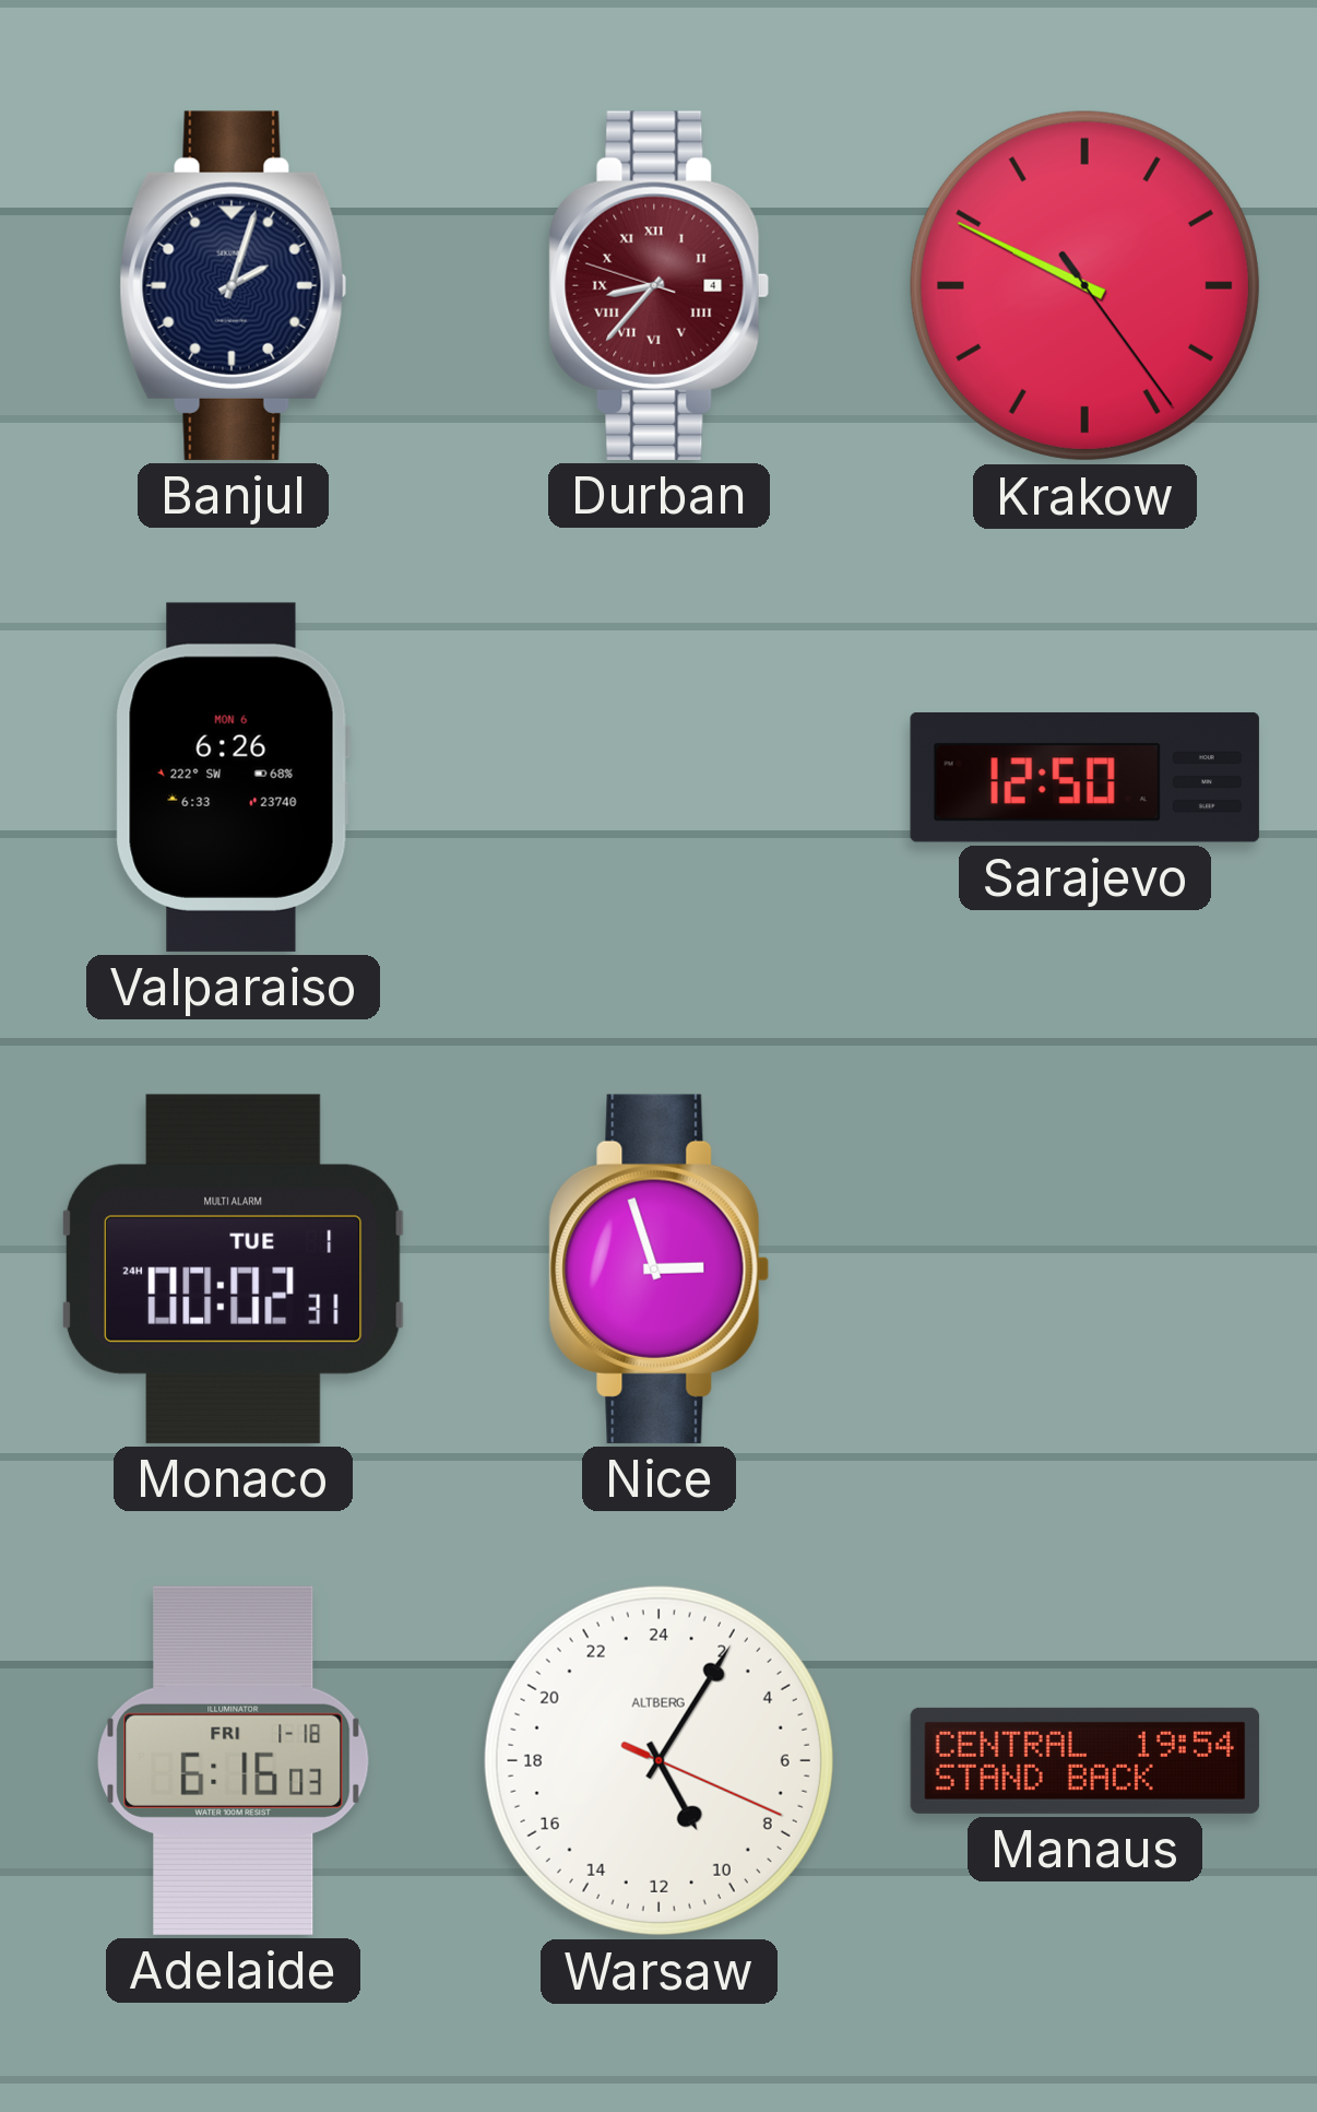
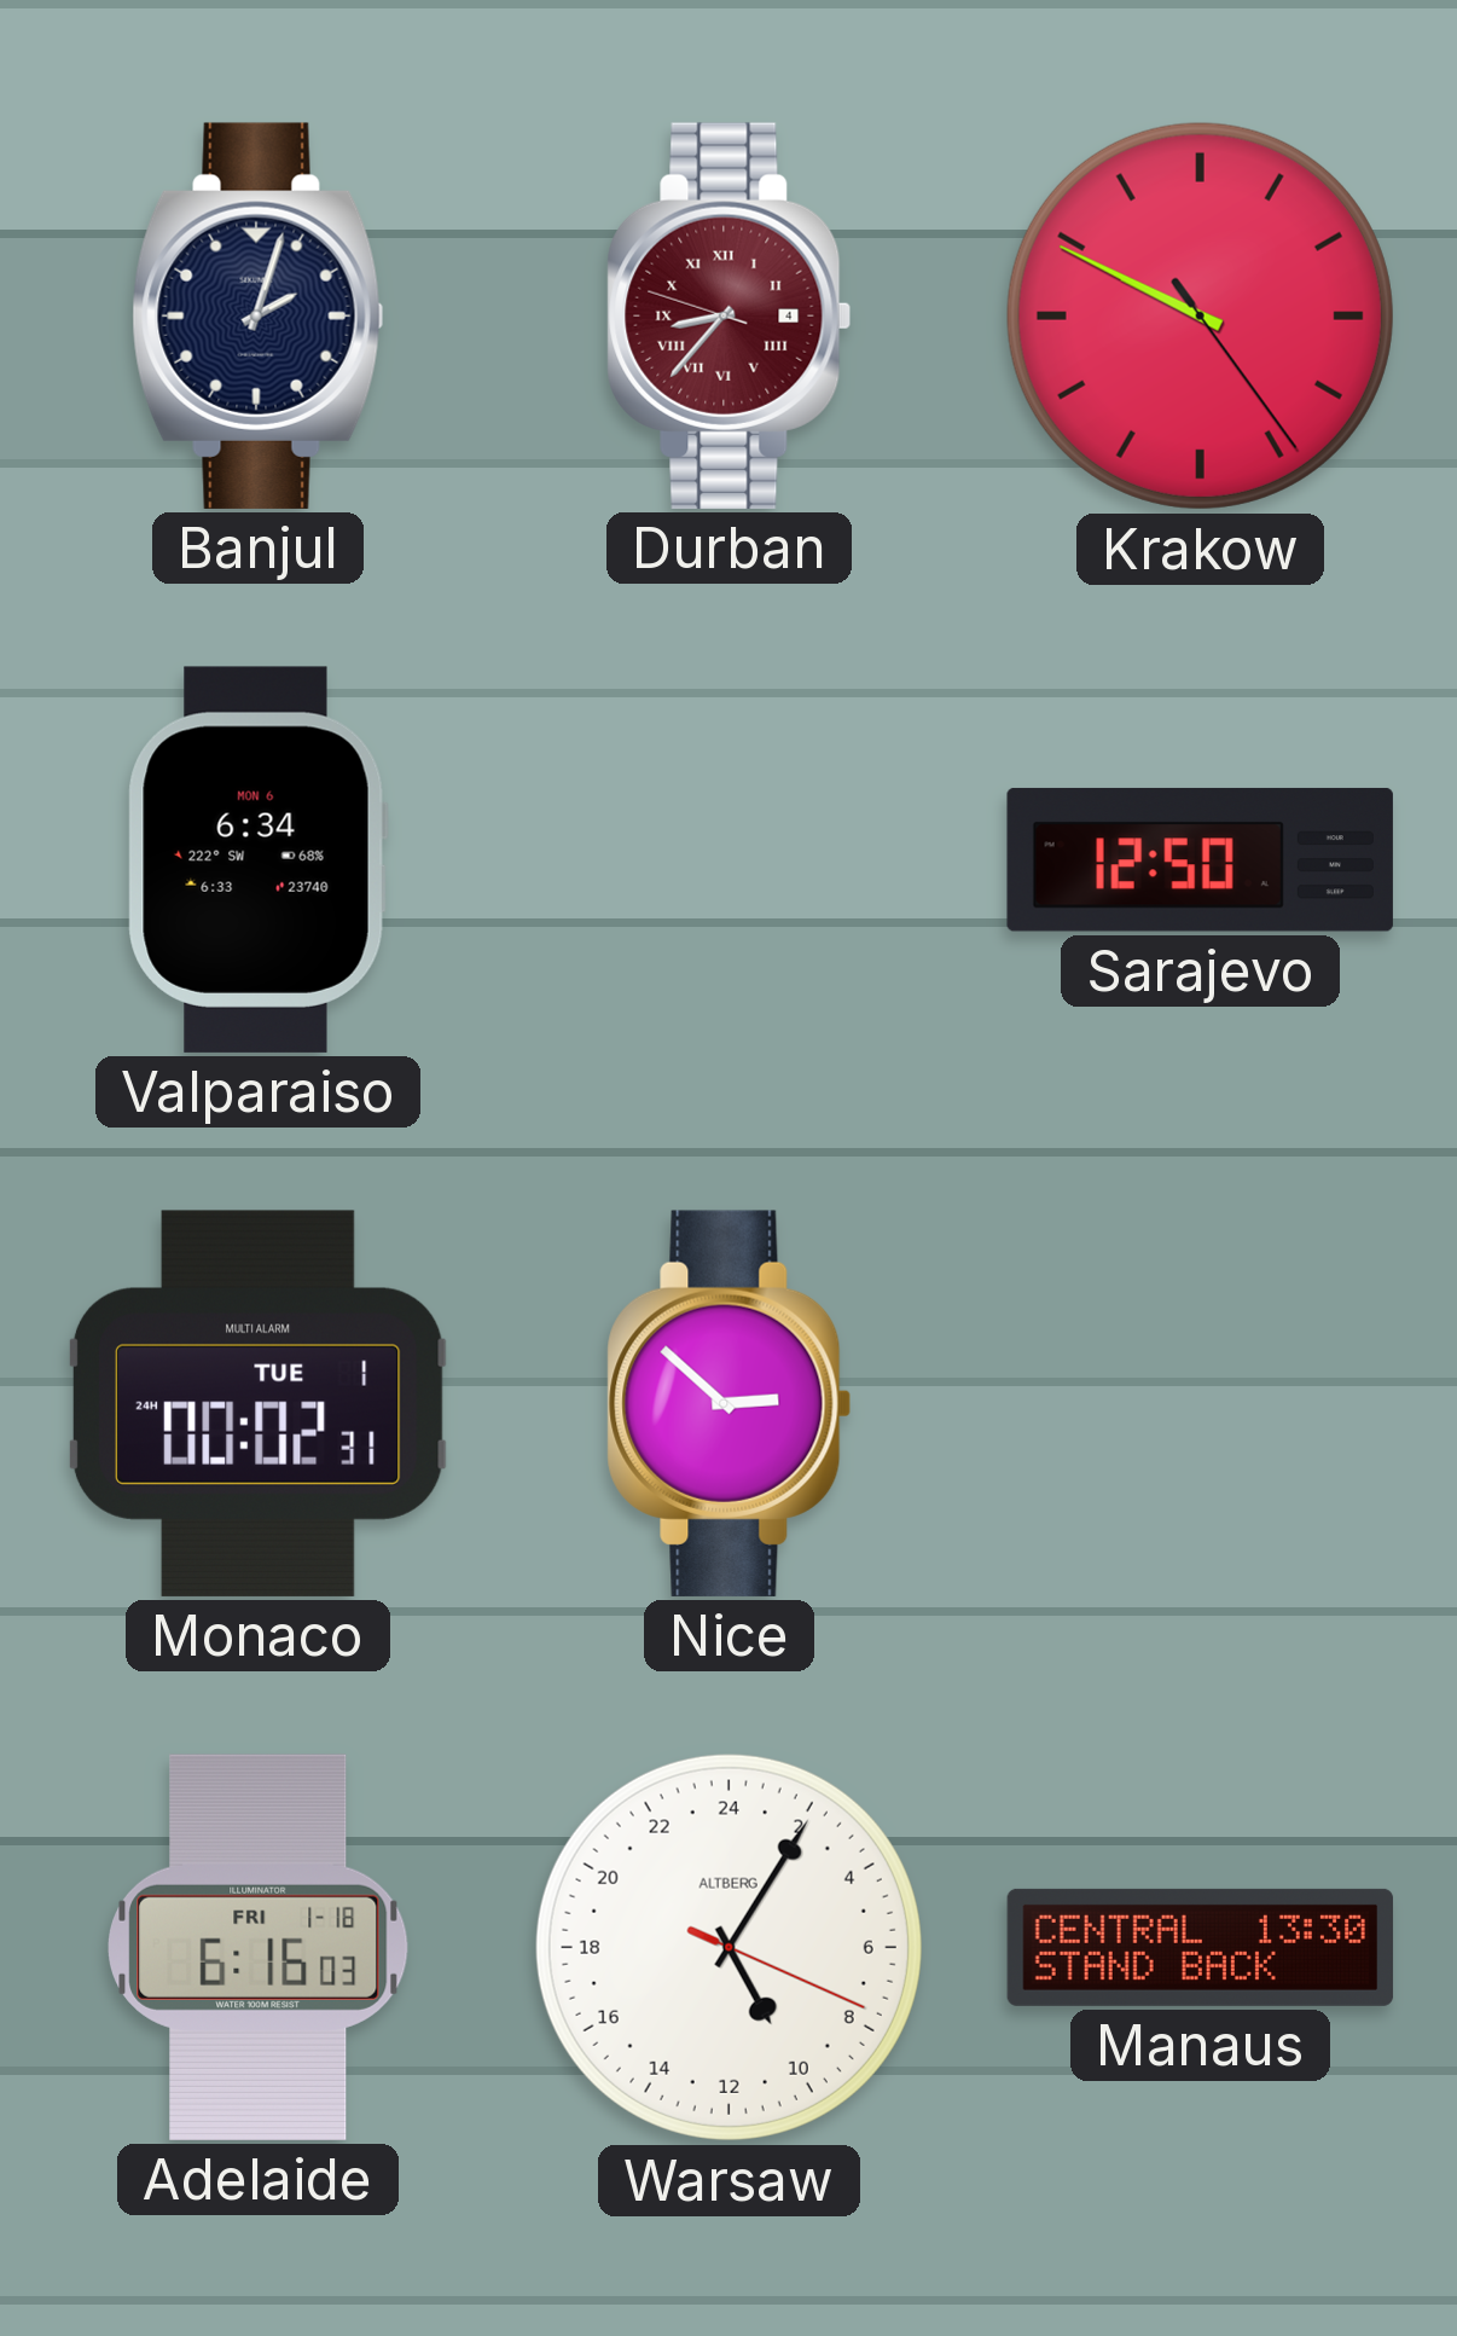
Valparaiso: 6:26 -> 6:34
Nice: 2:57 -> 2:52
Manaus: 19:54 -> 13:30
